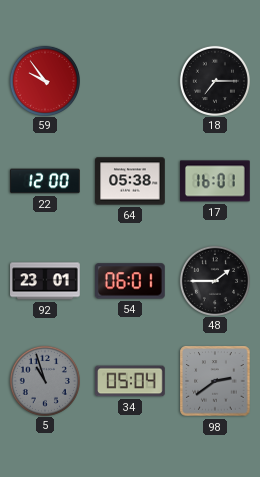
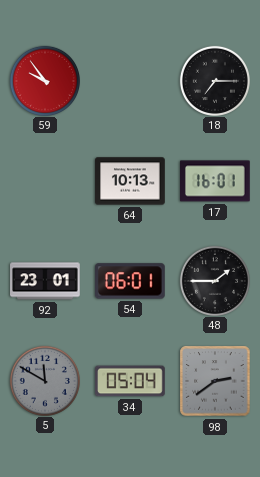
22: 12:00 -> none
64: 05:38 -> 10:13
5: 10:57 -> 11:50
